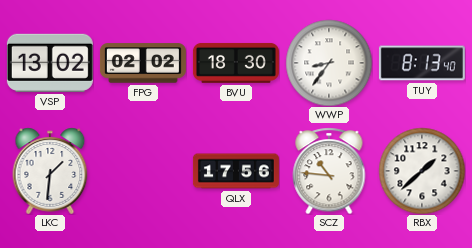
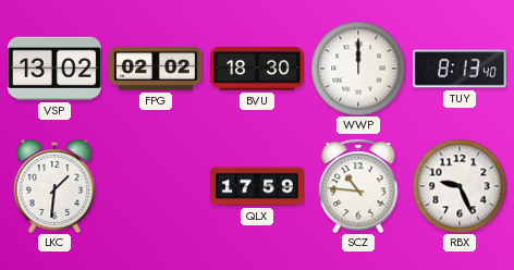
WWP: 8:36 -> 12:00
QLX: 17:56 -> 17:59
RBX: 1:38 -> 9:26
